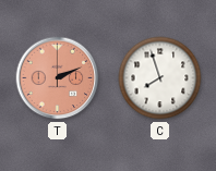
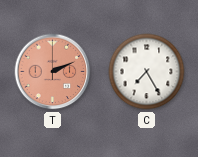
C: 7:57 -> 7:25
